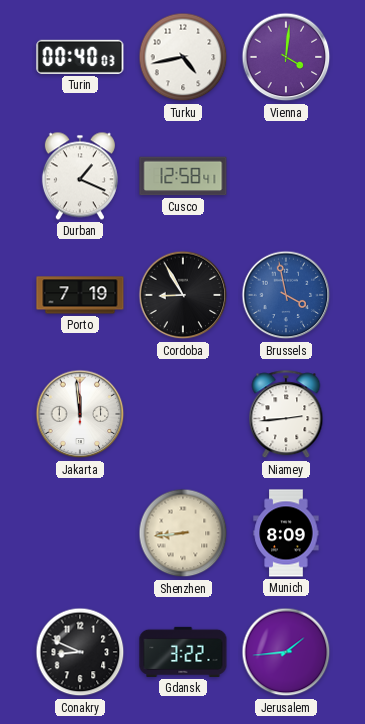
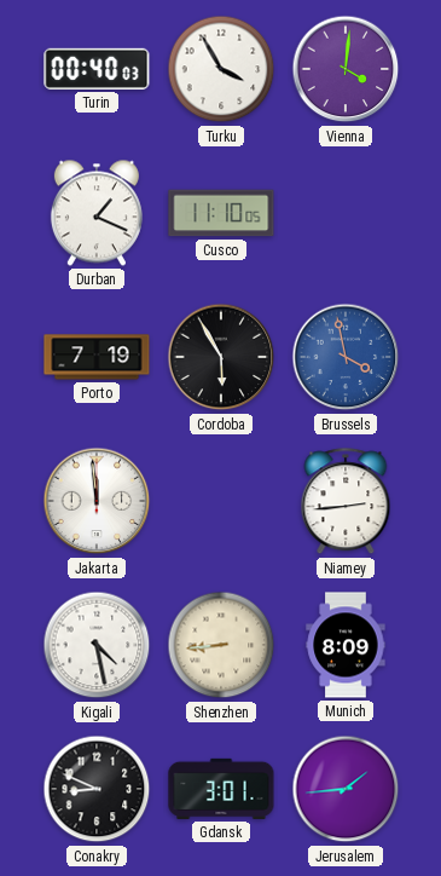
Turku: 4:43 -> 3:55
Cusco: 12:58 -> 11:10
Cordoba: 8:55 -> 5:55
Kigali: none -> 4:28
Gdansk: 3:22 -> 3:01
